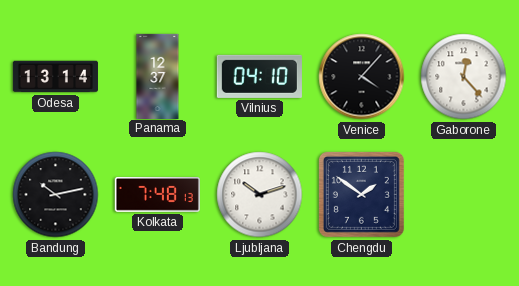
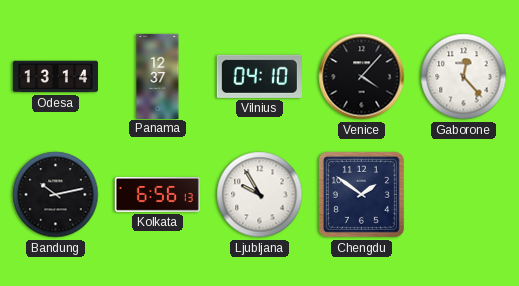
Kolkata: 7:48 -> 6:56
Ljubljana: 10:12 -> 9:55
